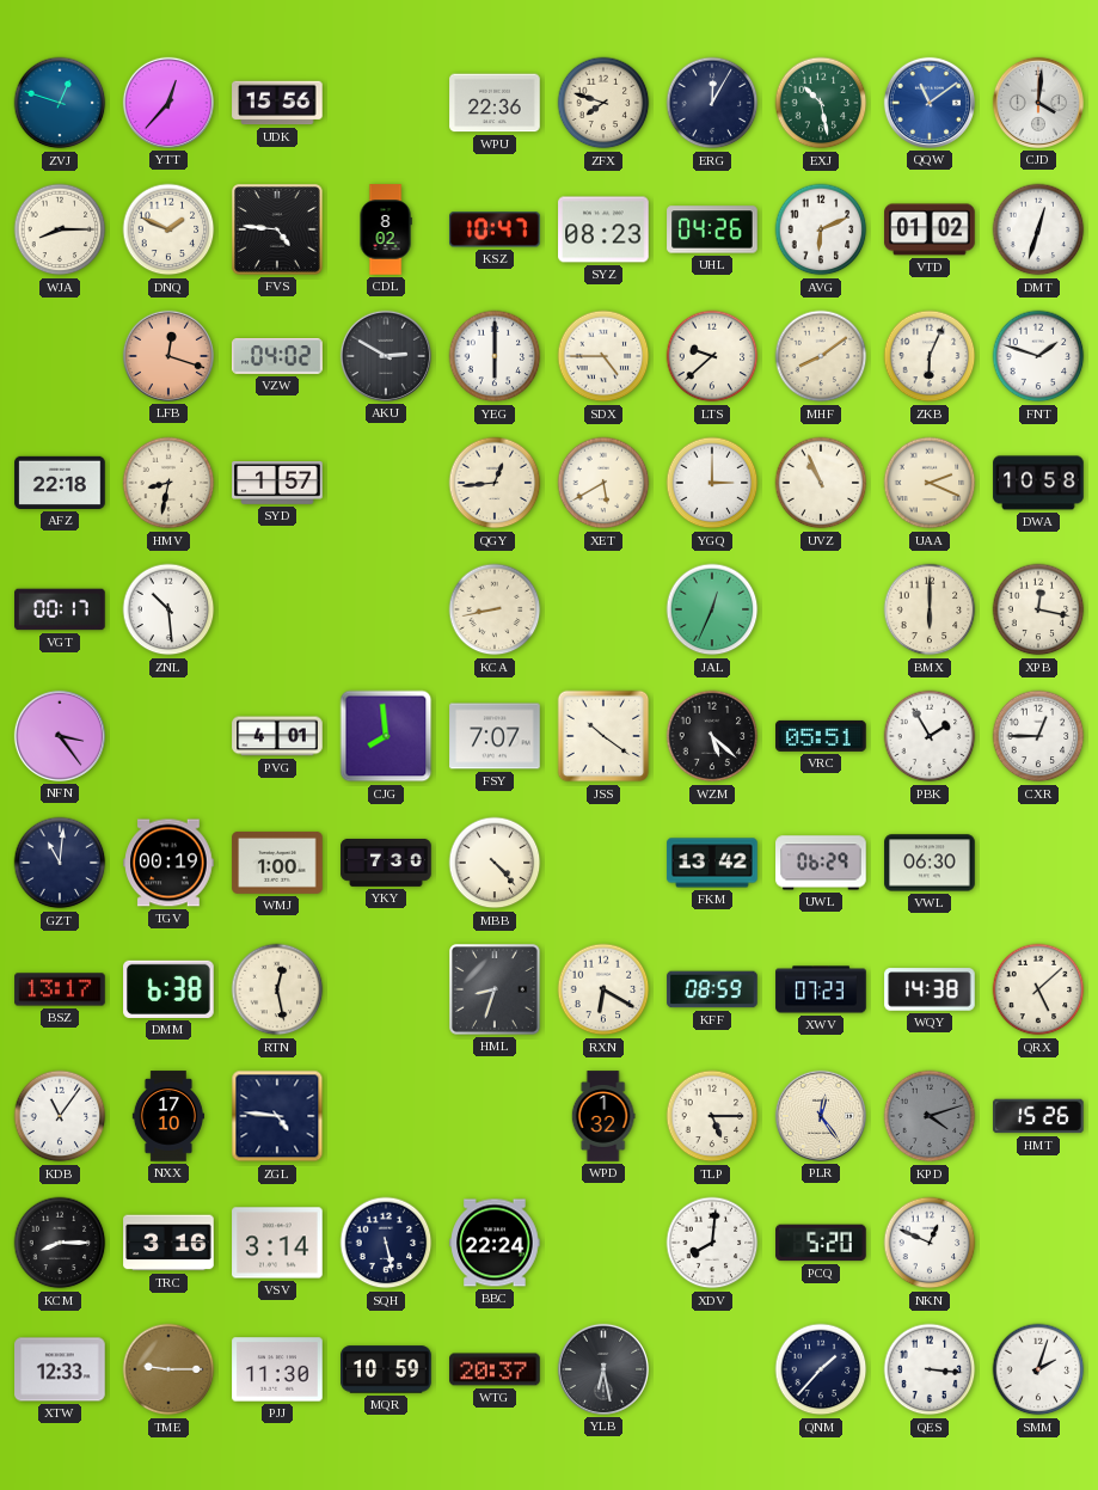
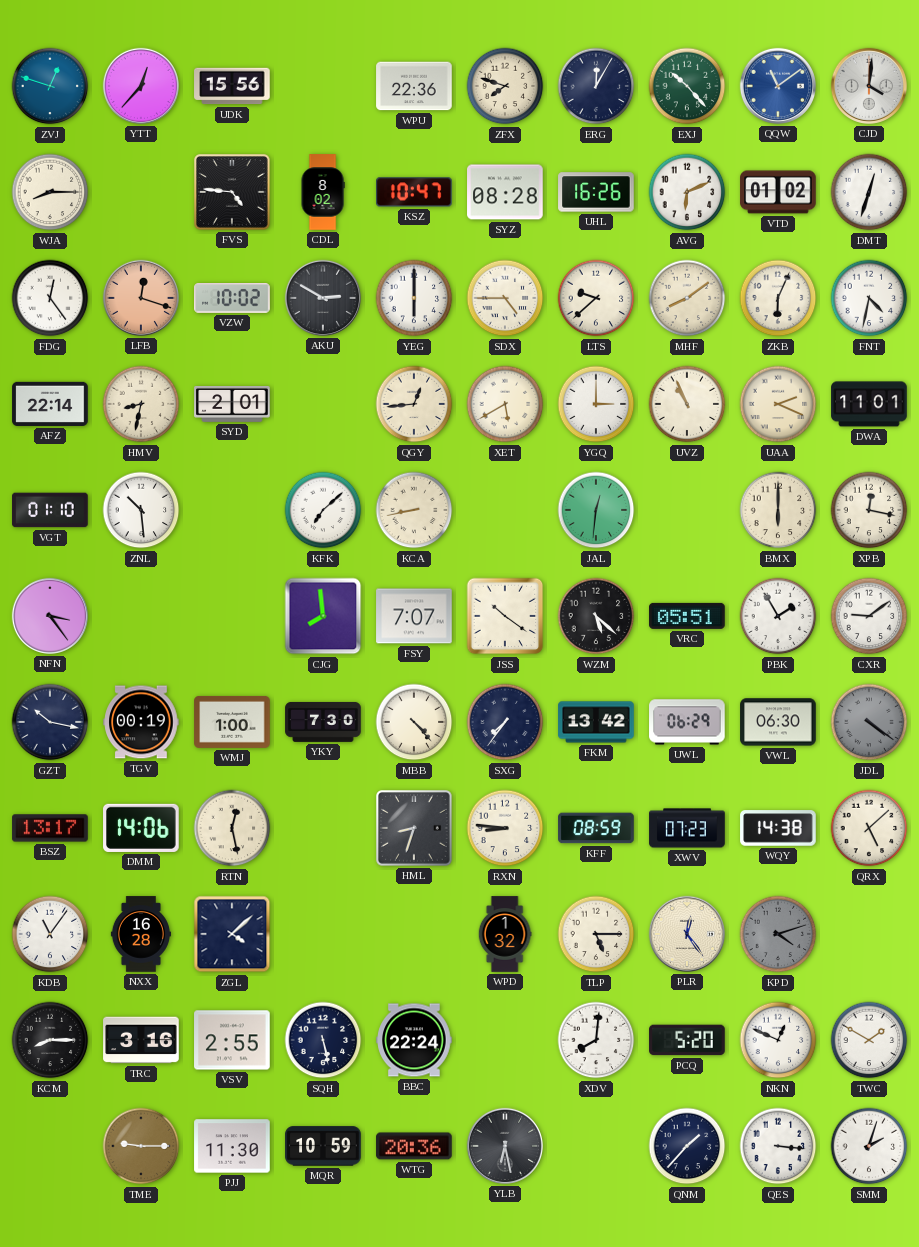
EXJ: 10:28 -> 10:23
DNQ: 1:49 -> none
SYZ: 08:23 -> 08:28
UHL: 04:26 -> 16:26
FDG: none -> 12:24
VZW: 04:02 -> 10:02
FNT: 1:48 -> 4:32
AFZ: 22:18 -> 22:14
SYD: 1:57 -> 2:01
DWA: 10:58 -> 11:01
VGT: 00:17 -> 01:10
KFK: none -> 7:08
JAL: 12:34 -> 12:31
PVG: 4:01 -> none
CXR: 12:45 -> 9:09
GZT: 11:01 -> 10:17
SXG: none -> 7:36
JDL: none -> 4:21
DMM: 6:38 -> 14:06
RXN: 6:20 -> 8:46
NXX: 17:10 -> 16:28
ZGL: 4:46 -> 4:08
HMT: 15:26 -> none
VSV: 3:14 -> 2:55
TWC: none -> 1:50
XTW: 12:33 -> none
WTG: 20:37 -> 20:36
